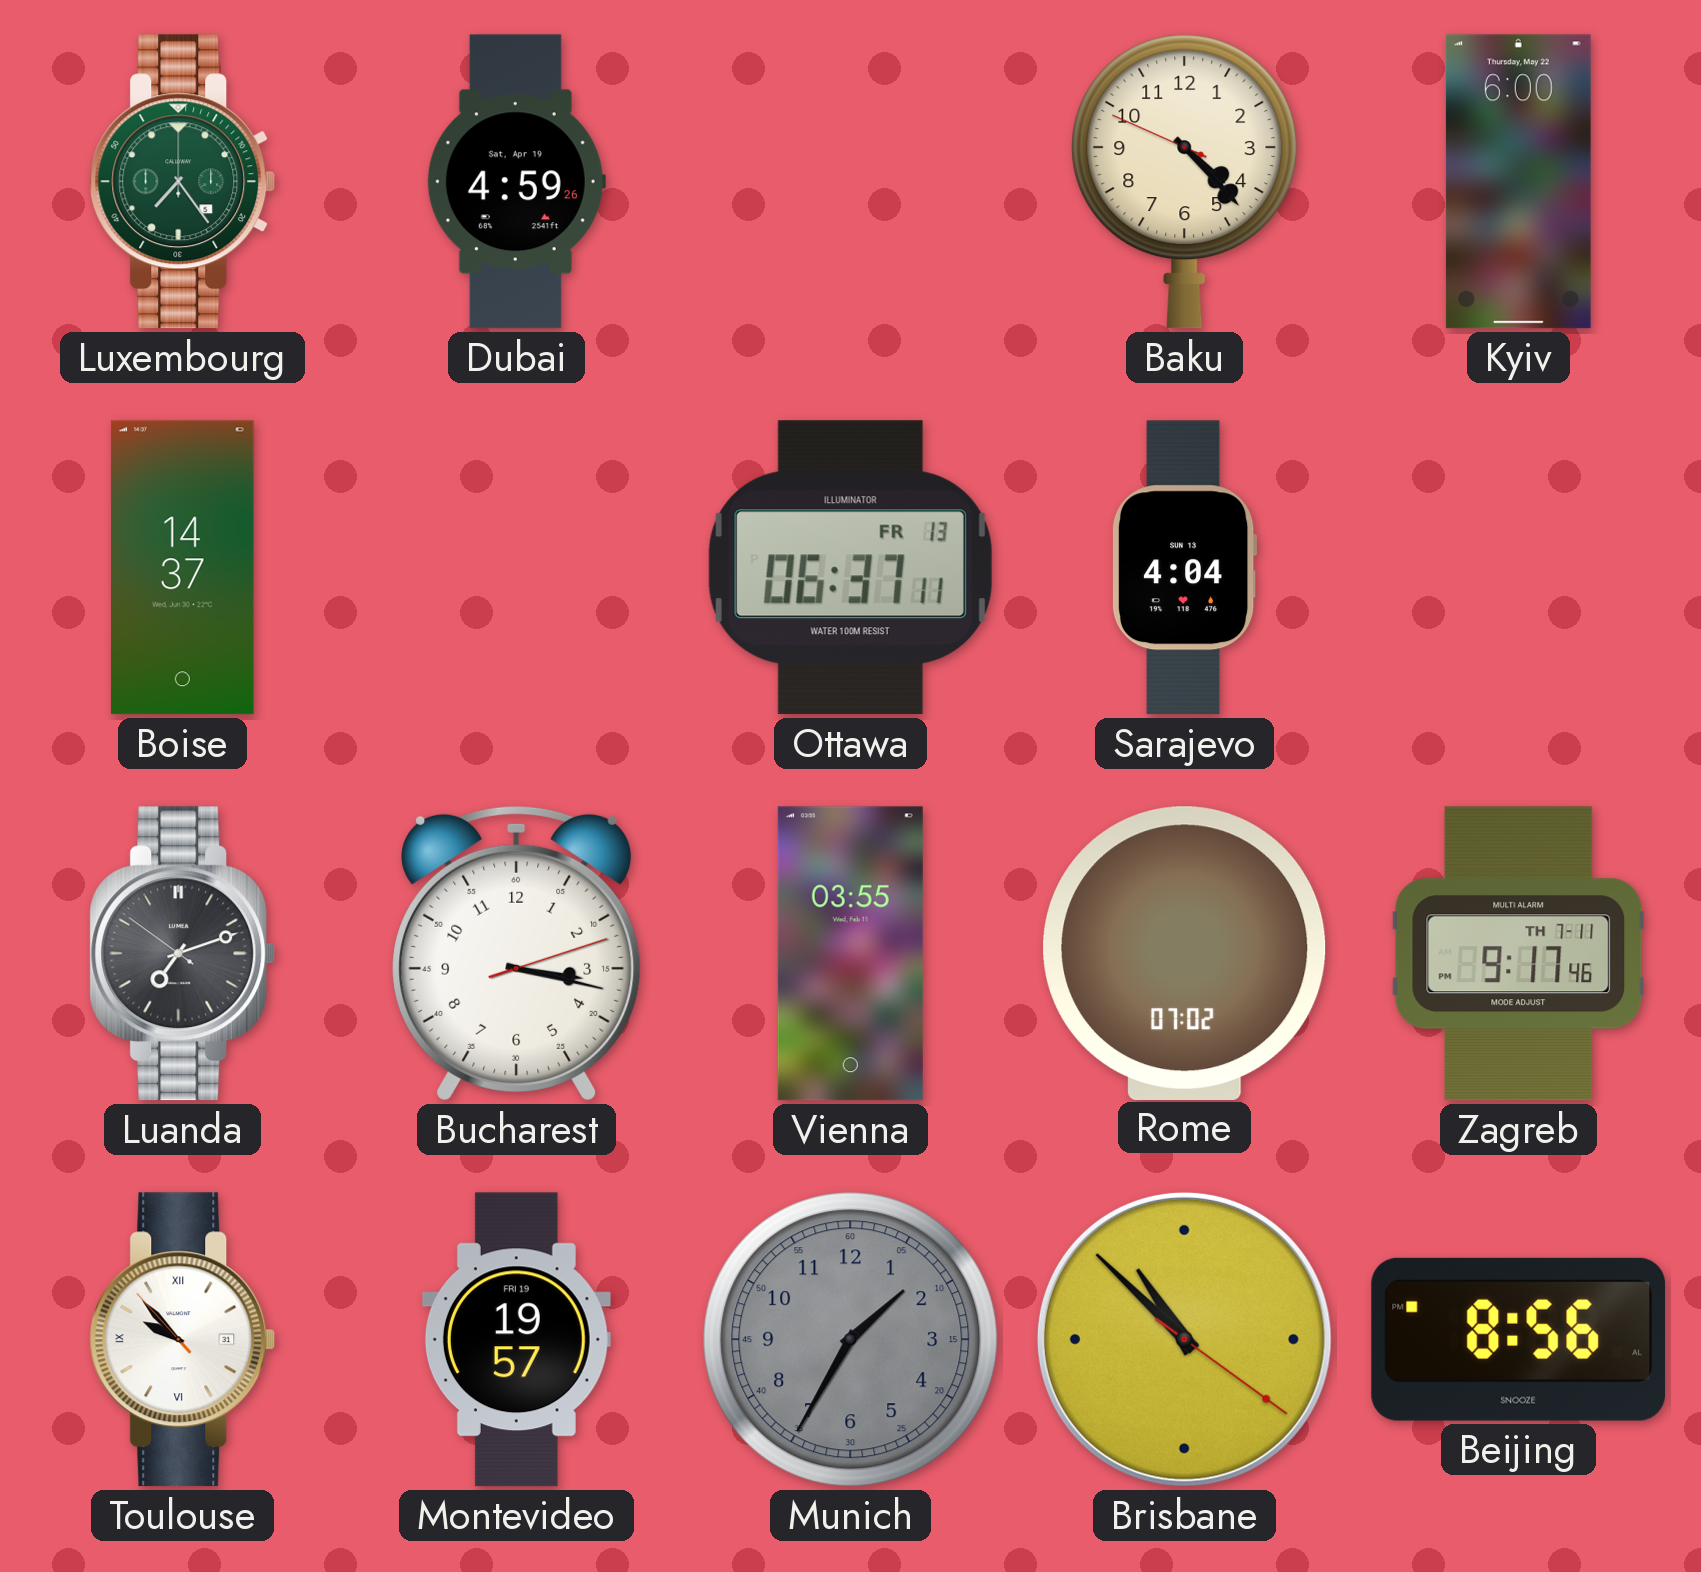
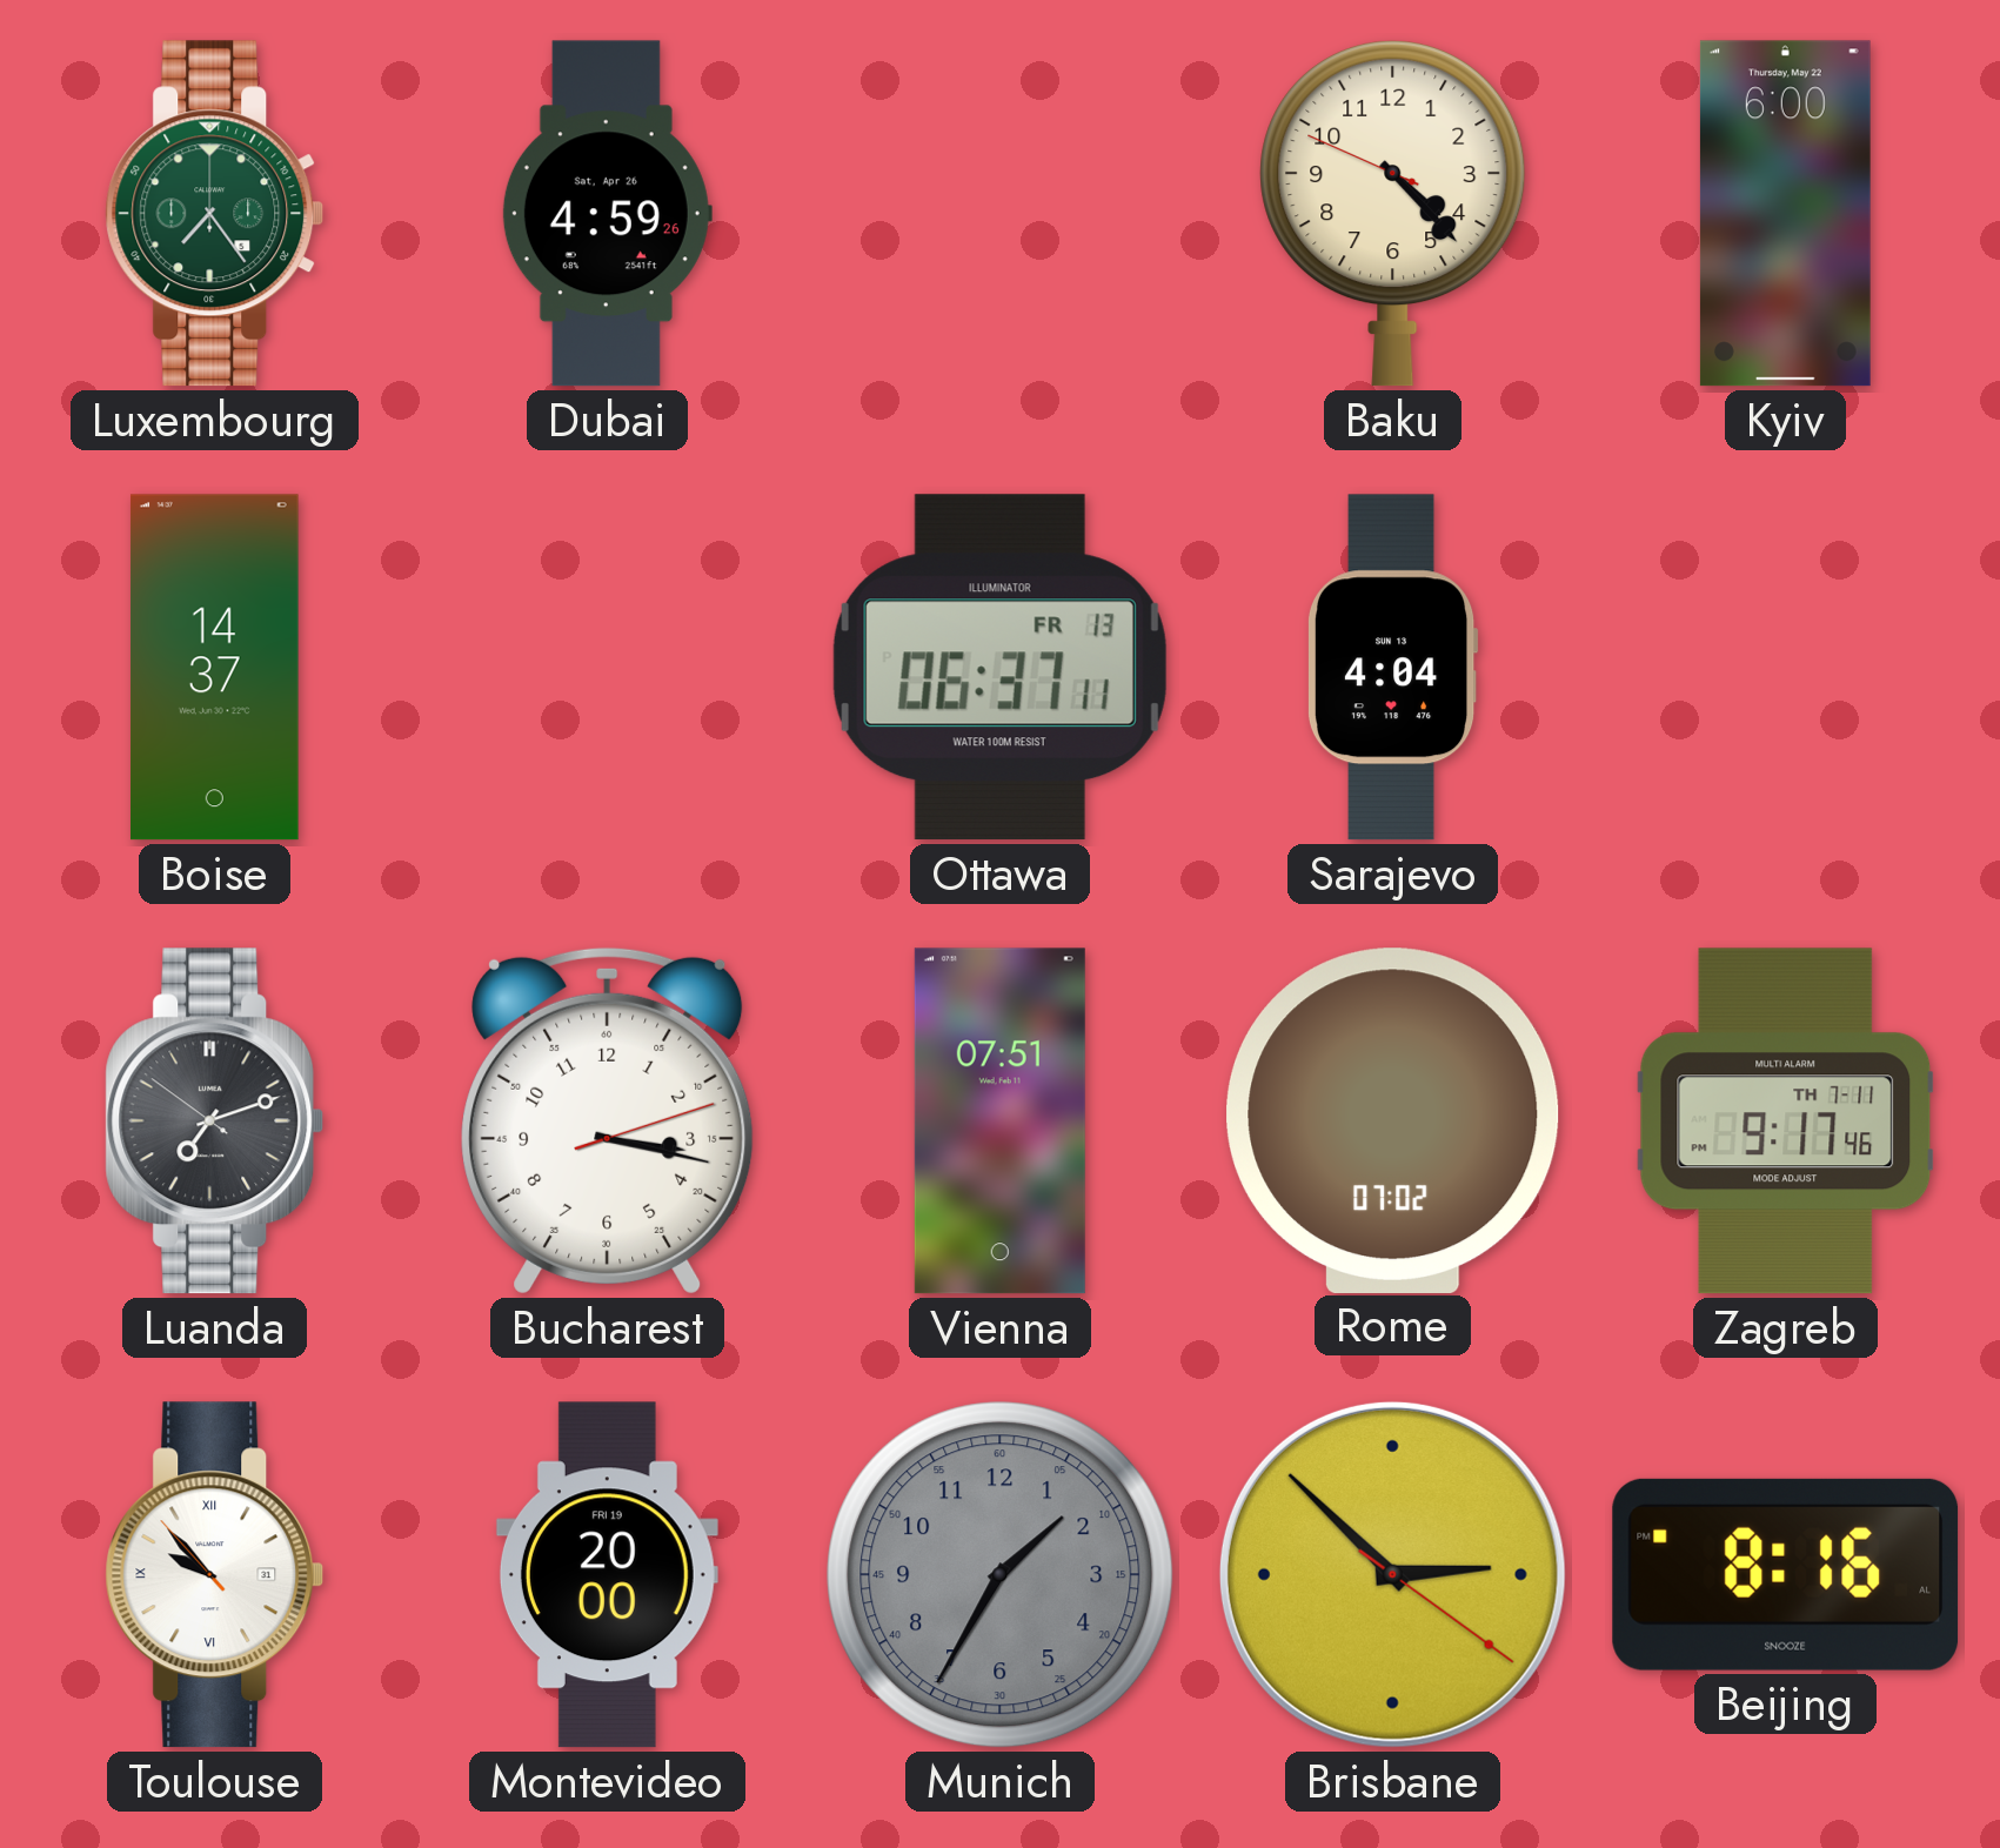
Dubai date: Sat, Apr 19 -> Sat, Apr 26
Vienna: 03:55 -> 07:51
Montevideo: 19:57 -> 20:00
Brisbane: 10:52 -> 2:52
Beijing: 8:56 -> 8:16
